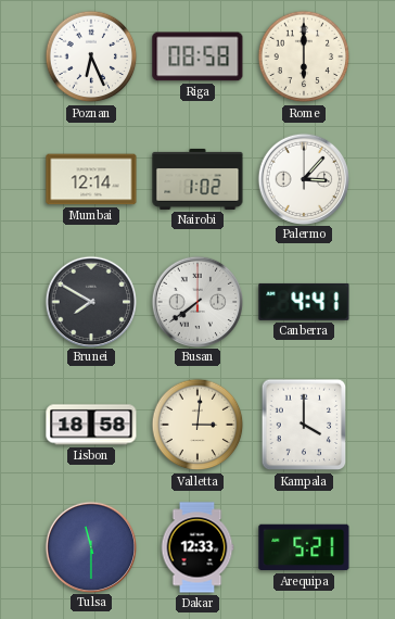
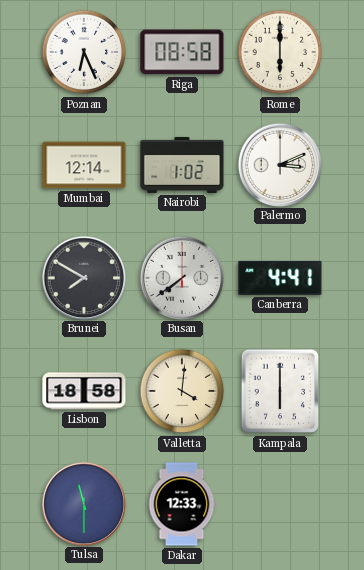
Palermo: 3:07 -> 3:11
Valletta: 3:01 -> 4:01
Kampala: 4:00 -> 6:00
Arequipa: 5:21 -> none
